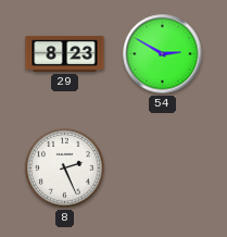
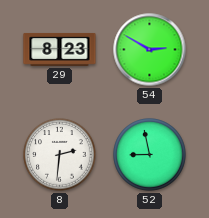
8: 2:26 -> 2:31
52: none -> 8:58
